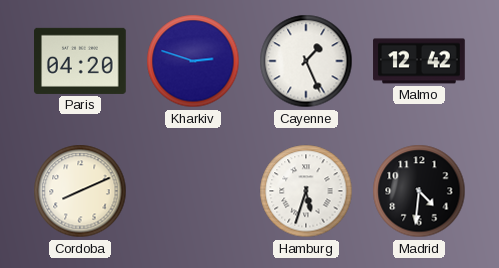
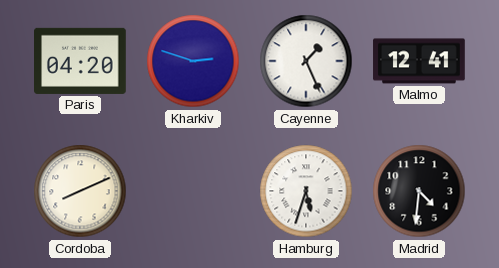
Malmo: 12:42 -> 12:41
